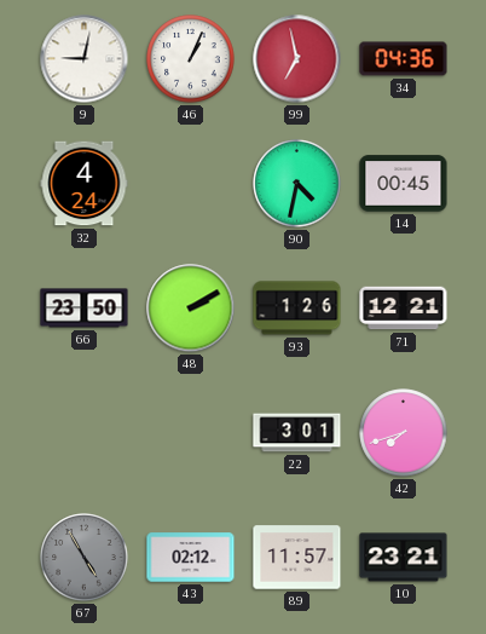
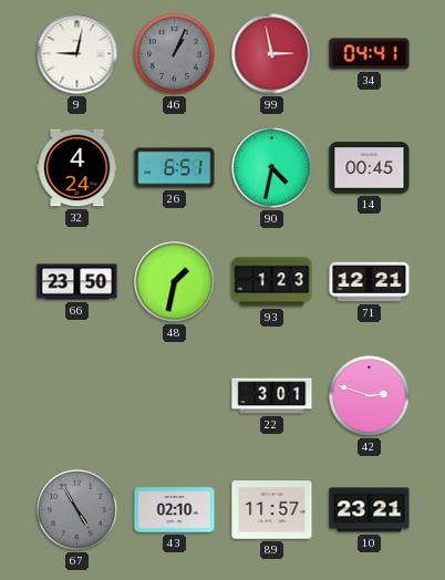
46 dial: white -> grey
99: 6:58 -> 2:58
34: 04:36 -> 04:41
26: none -> 6:51
48: 2:10 -> 1:32
93: 1:26 -> 1:23
42: 7:42 -> 2:48
43: 02:12 -> 02:10
